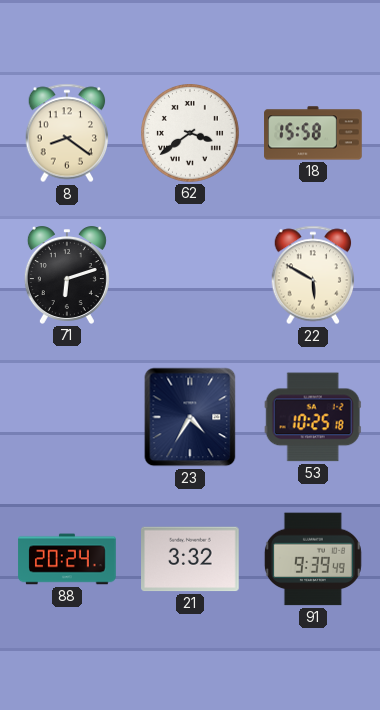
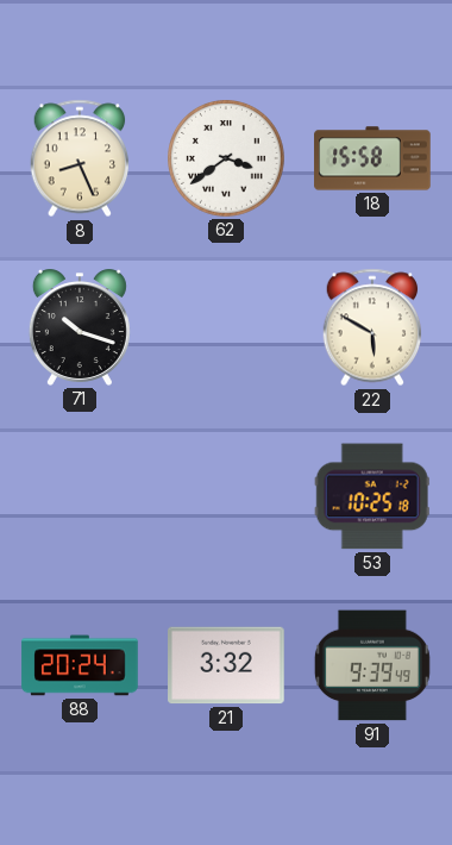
8: 8:21 -> 8:26
71: 6:12 -> 10:18
23: 4:35 -> none
